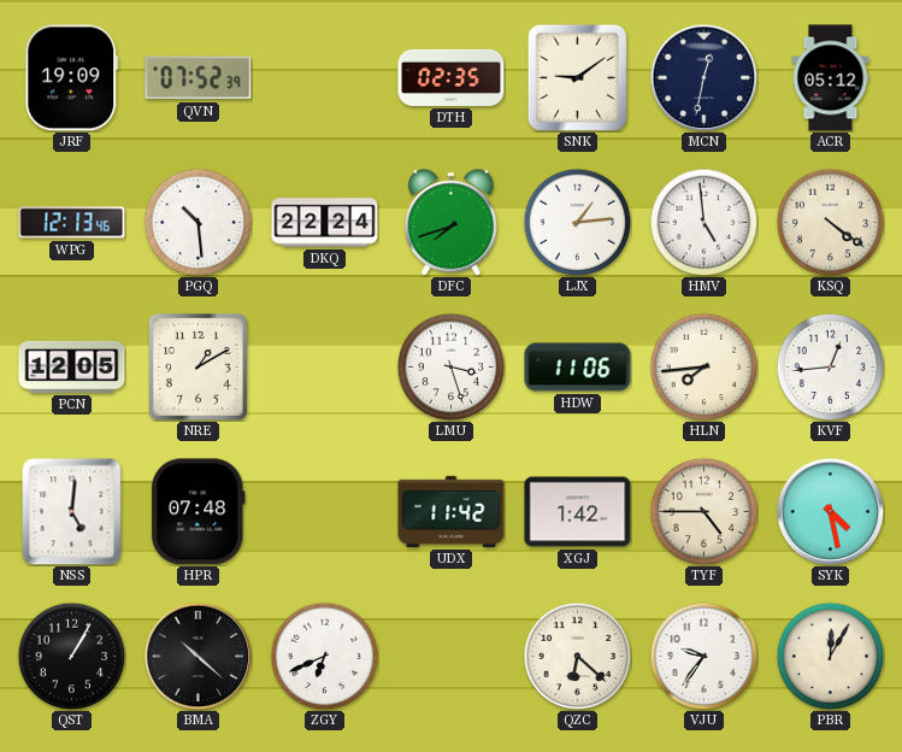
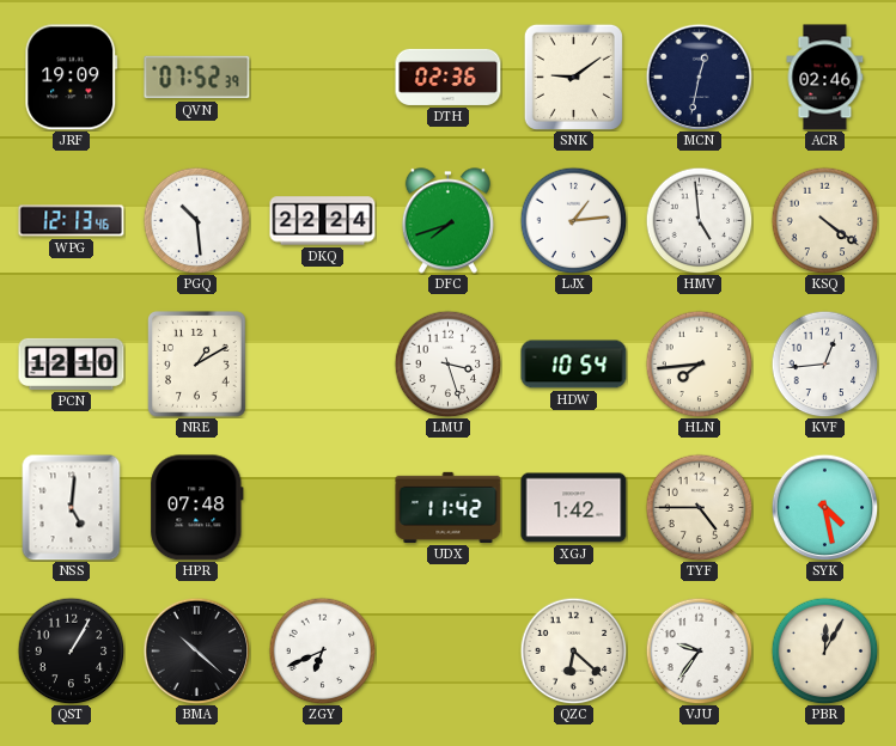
DTH: 02:35 -> 02:36
ACR: 05:12 -> 02:46
PCN: 12:05 -> 12:10
HDW: 11:06 -> 10:54
